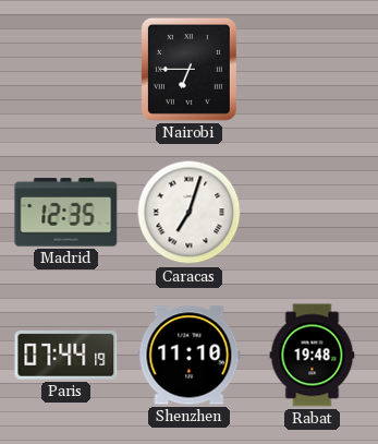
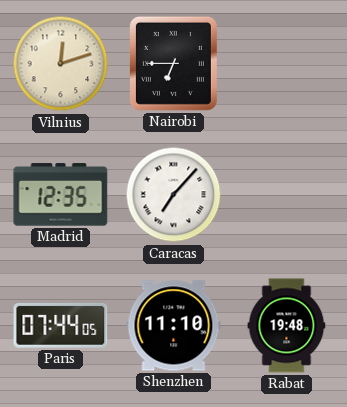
Vilnius: none -> 12:12
Caracas: 7:03 -> 7:07
Paris: 07:44:19 -> 07:44:05
